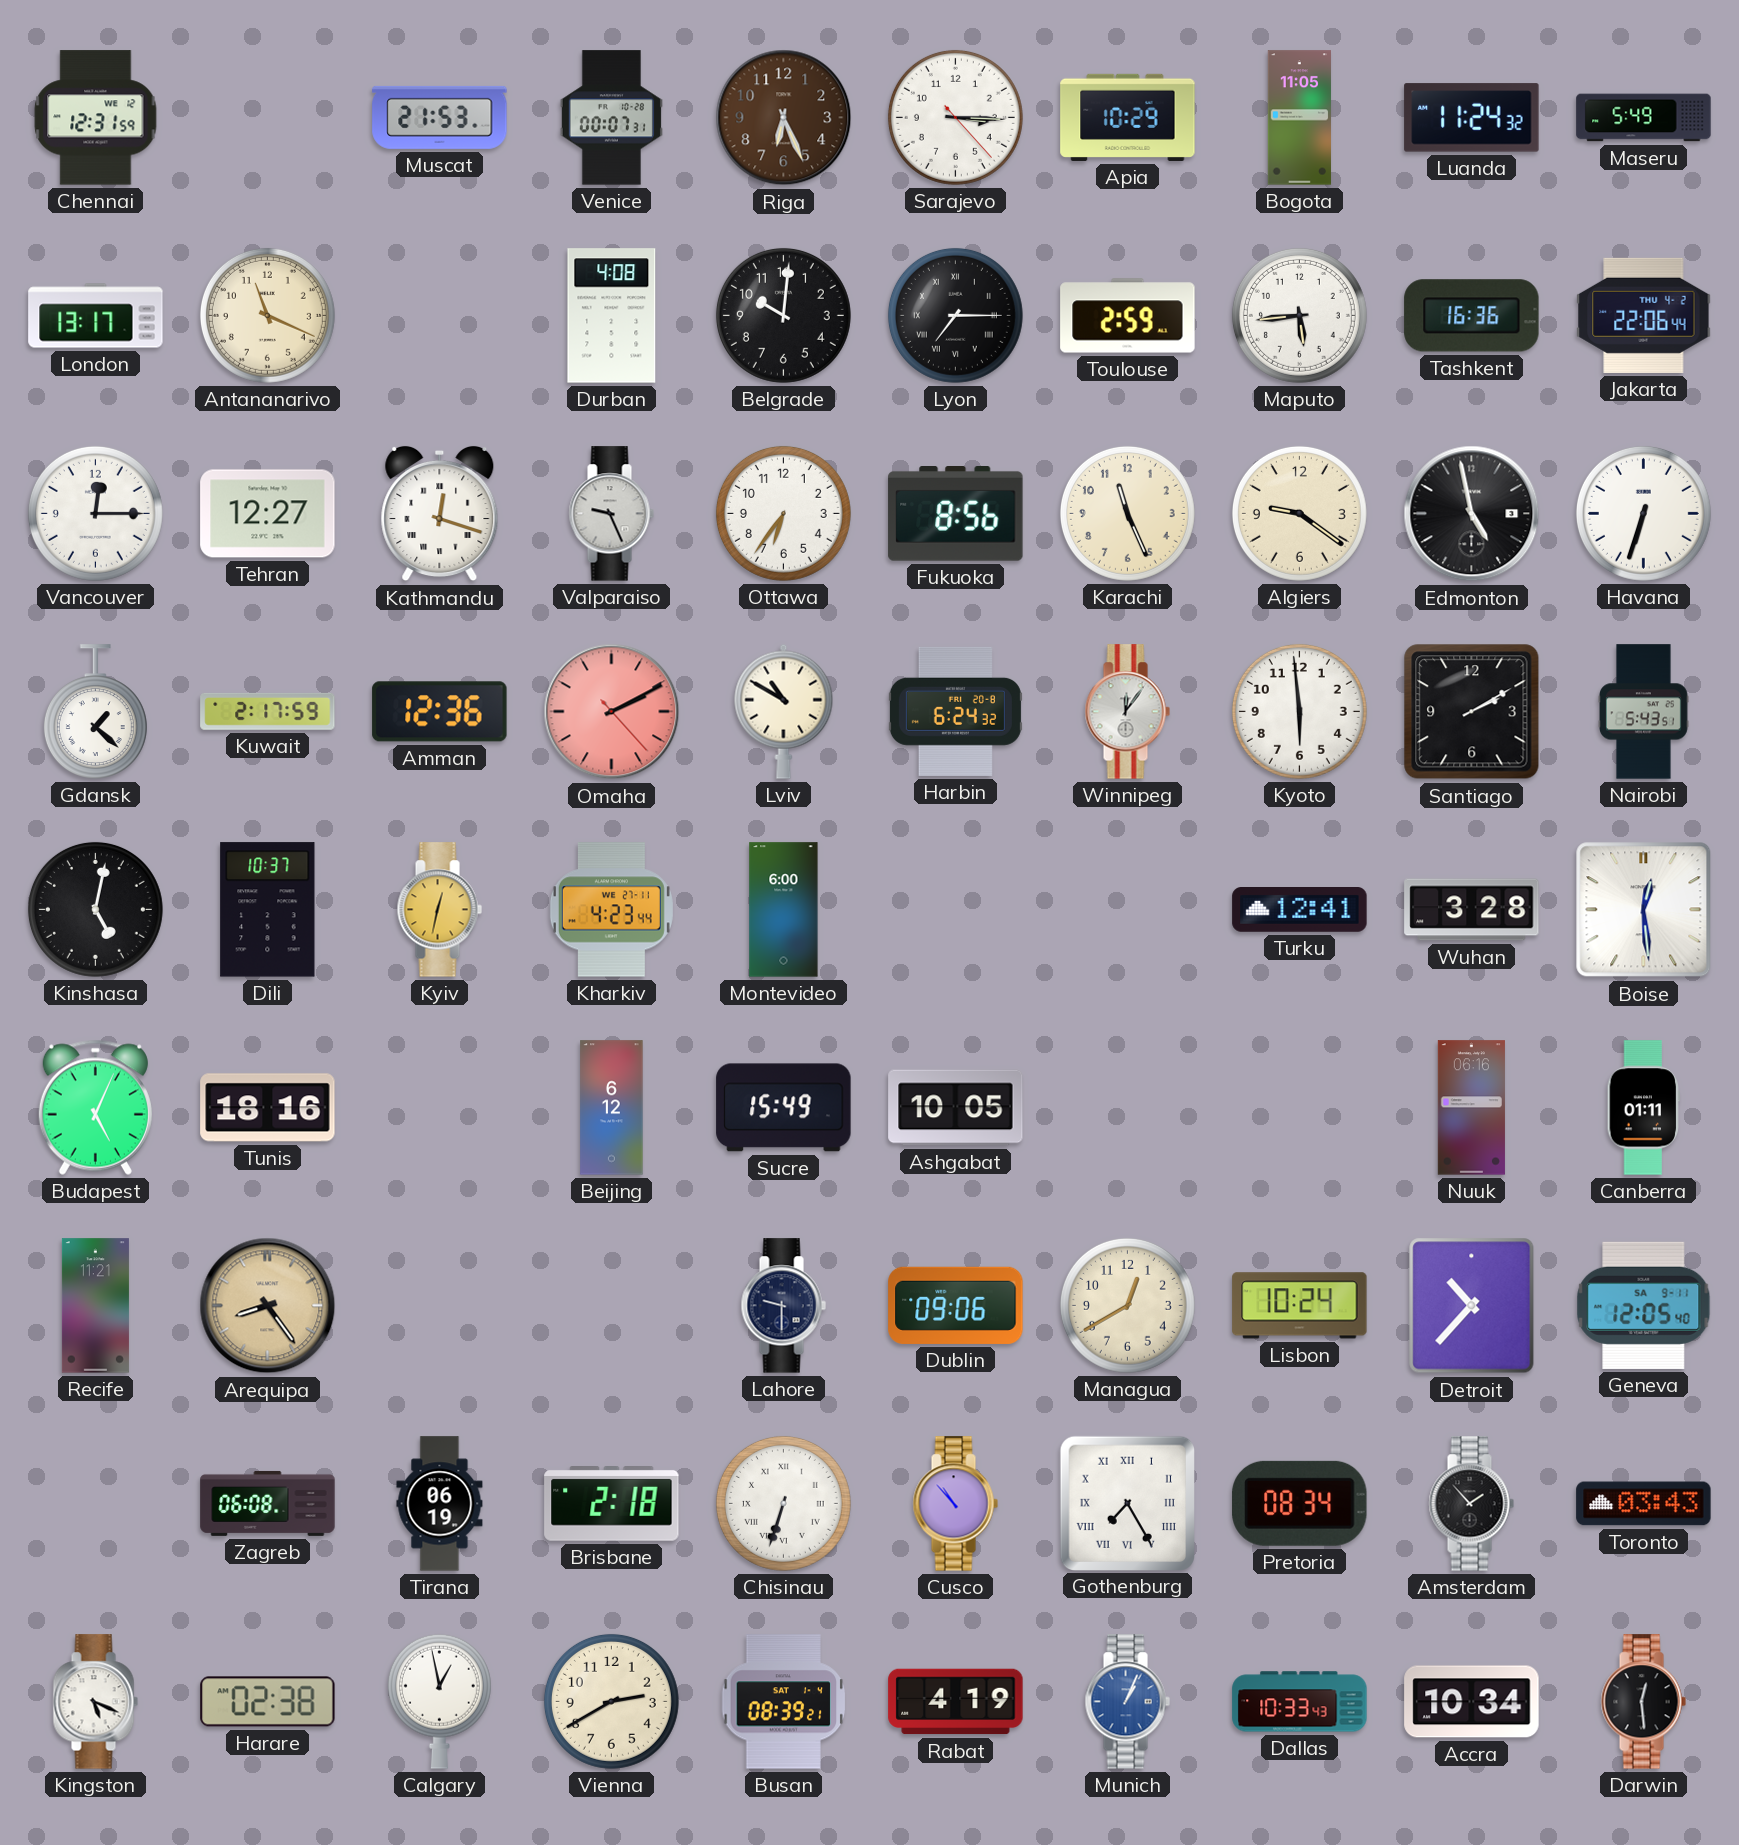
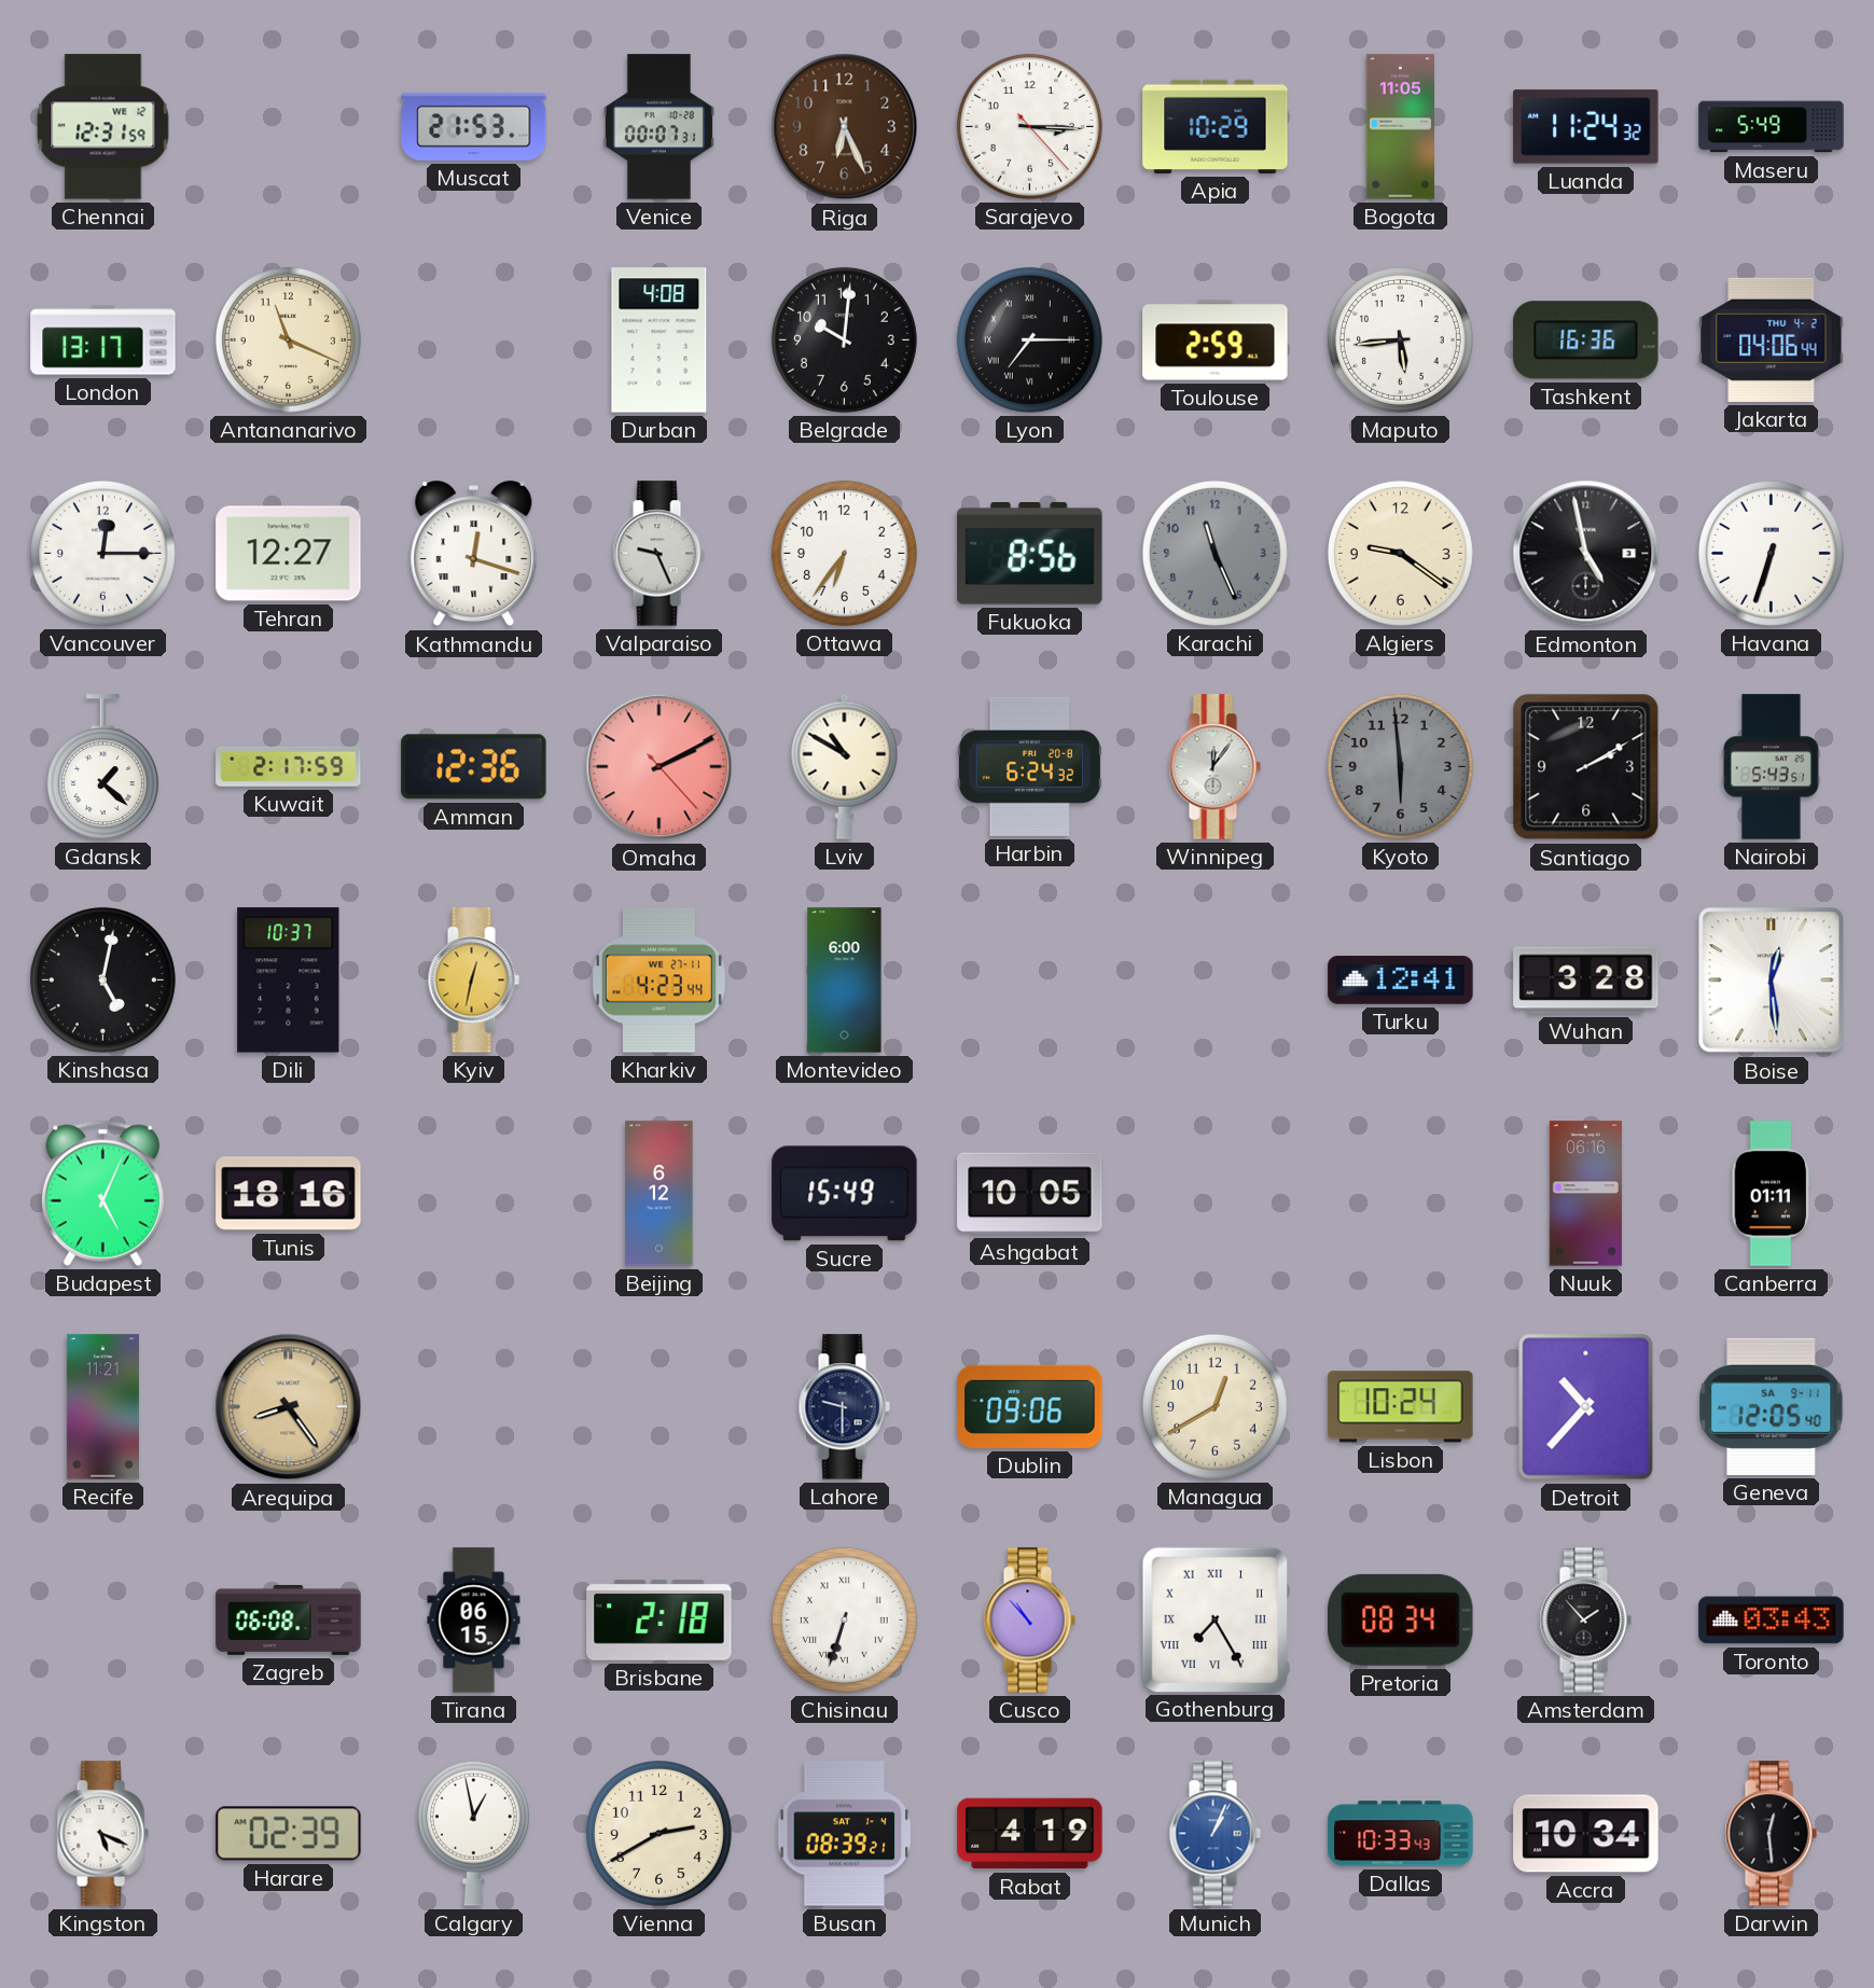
Jakarta: 22:06 -> 04:06
Karachi dial: cream -> grey
Kyoto dial: white -> grey
Tirana: 06:19 -> 06:15
Harare: 02:38 -> 02:39
